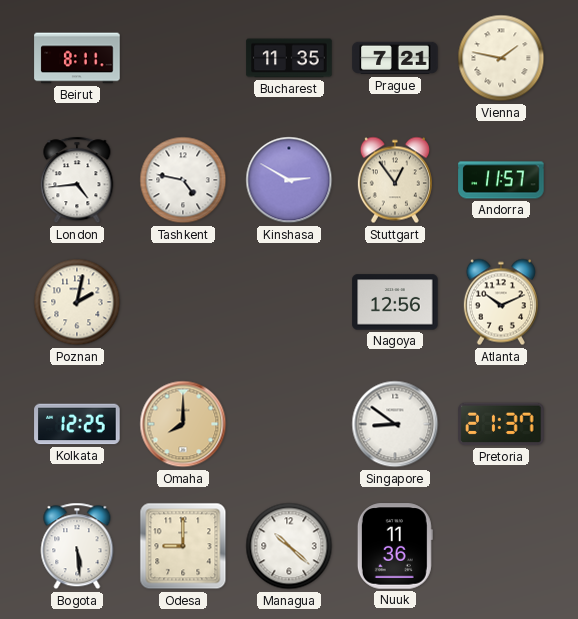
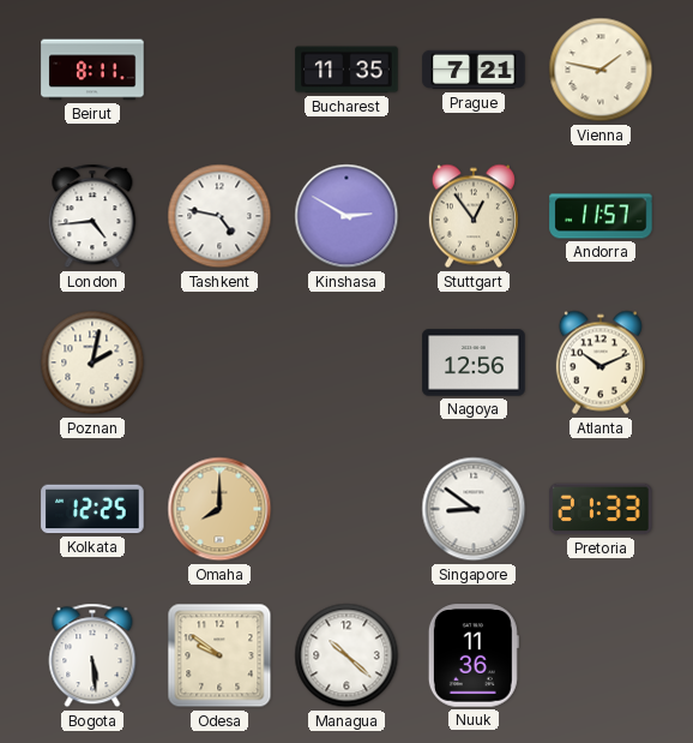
Pretoria: 21:37 -> 21:33
Odesa: 9:00 -> 9:51
